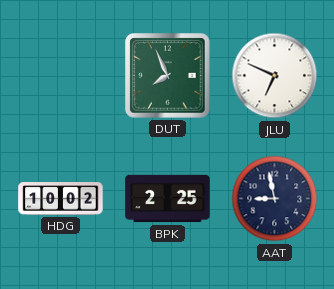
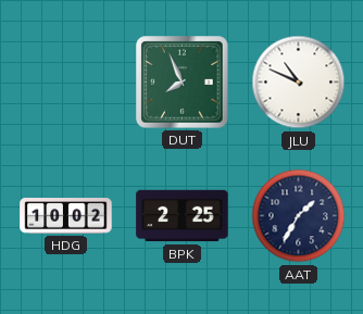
JLU: 6:49 -> 10:49
AAT: 8:58 -> 1:35
